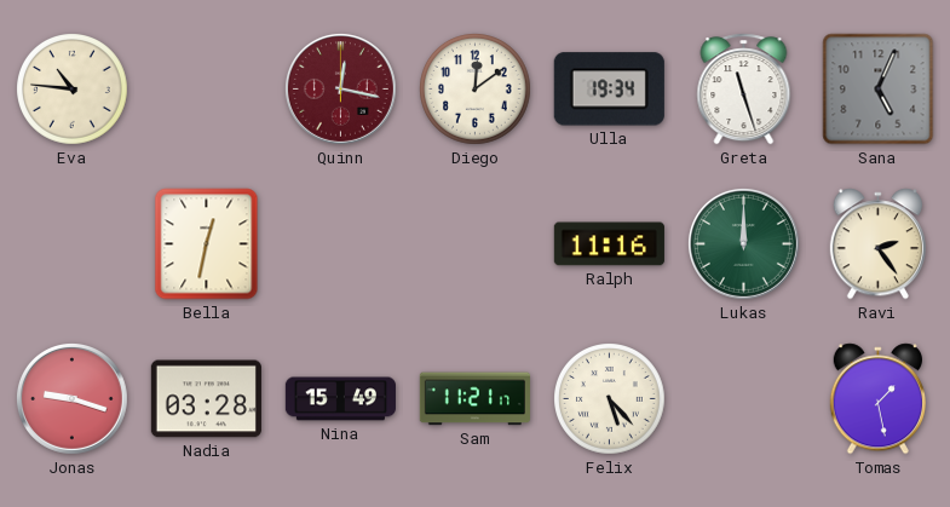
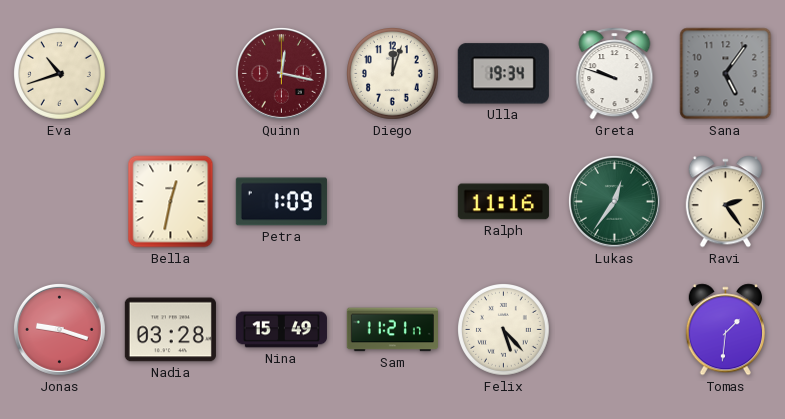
Eva: 10:46 -> 10:42
Diego: 12:09 -> 12:03
Greta: 11:27 -> 9:48
Sana: 5:04 -> 5:06
Petra: none -> 1:09
Lukas: 12:00 -> 12:36
Tomas: 1:28 -> 1:31
